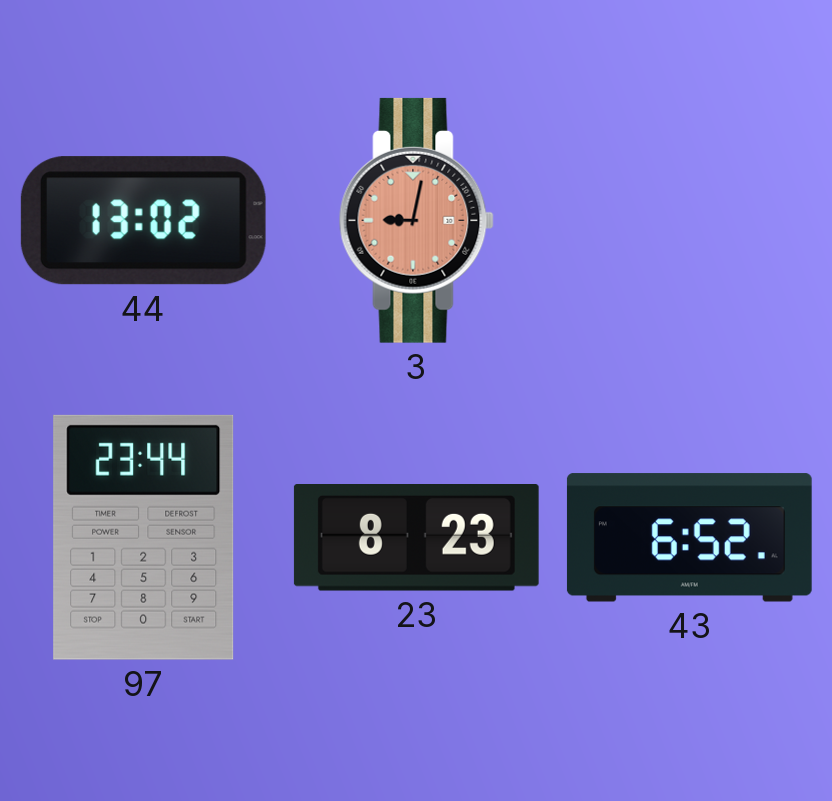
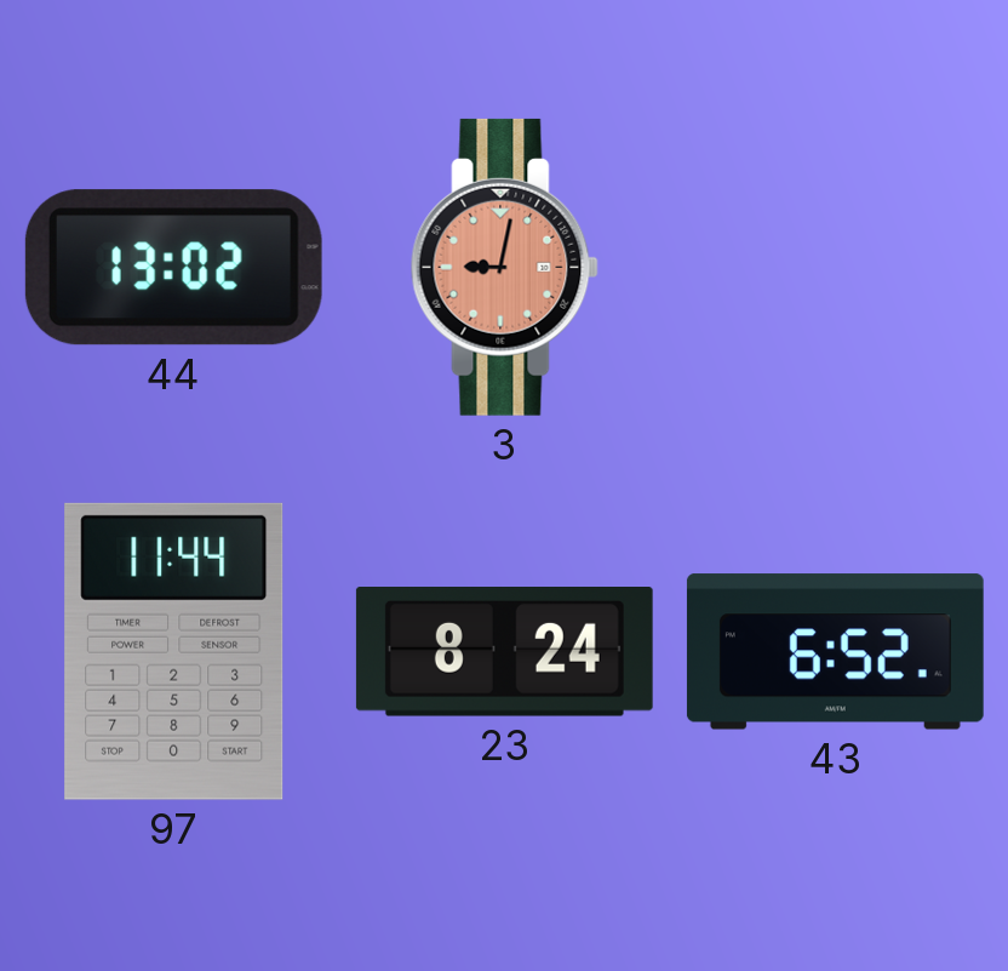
97: 23:44 -> 11:44
23: 8:23 -> 8:24
